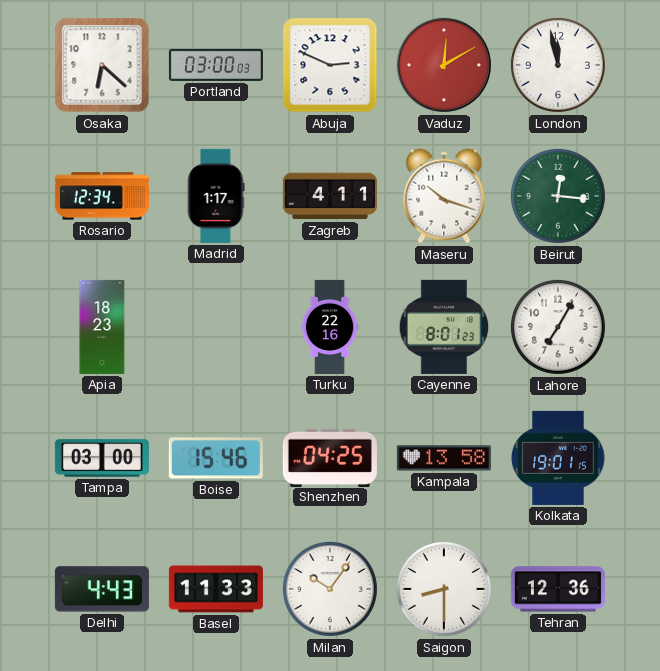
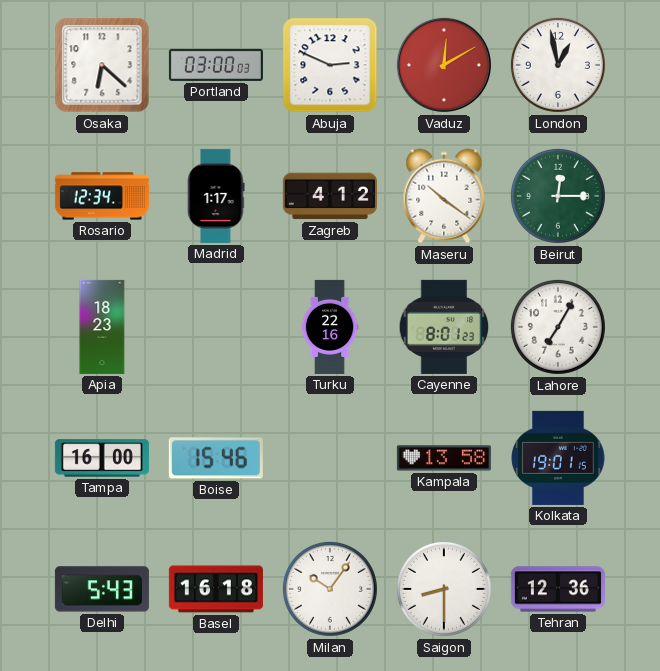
London: 11:58 -> 12:58
Zagreb: 4:11 -> 4:12
Maseru: 10:18 -> 10:21
Beirut: 12:16 -> 12:15
Tampa: 03:00 -> 16:00
Shenzhen: 04:25 -> none
Delhi: 4:43 -> 5:43
Basel: 11:33 -> 16:18
